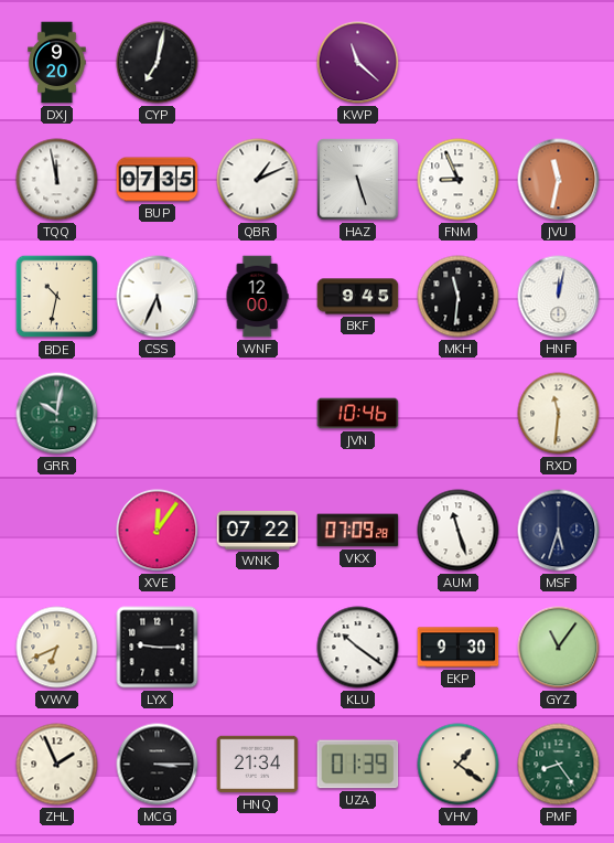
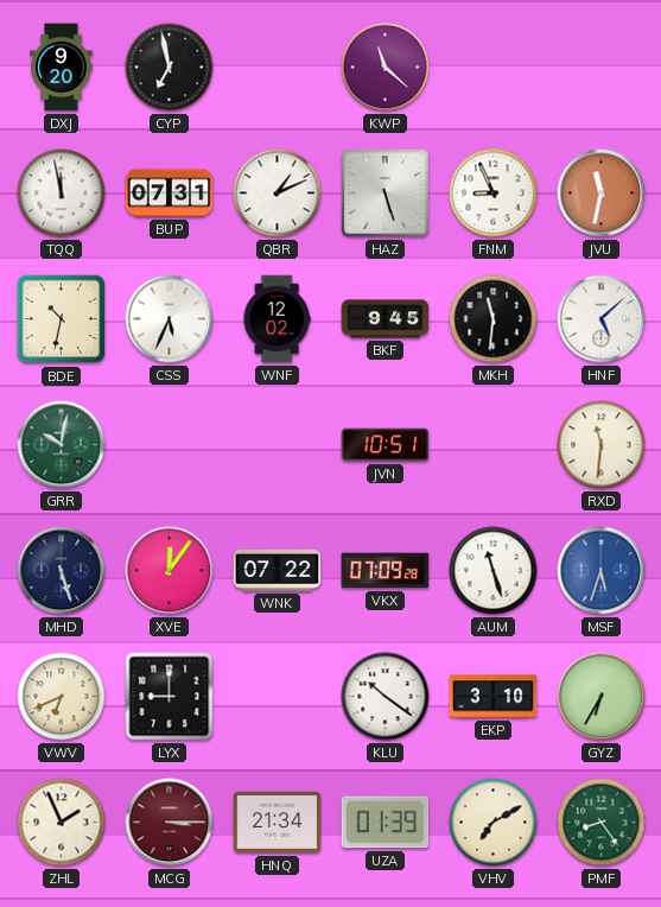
CYP: 7:02 -> 6:58
BUP: 07:35 -> 07:31
WNF: 12:00 -> 12:02
HNF: 12:02 -> 5:08
JVN: 10:46 -> 10:51
MHD: none -> 5:27
MSF dial: navy -> blue
LYX: 9:15 -> 9:00
EKP: 9:30 -> 3:10
GYZ: 11:06 -> 6:35
MCG dial: black -> burgundy
VHV: 1:21 -> 7:10
